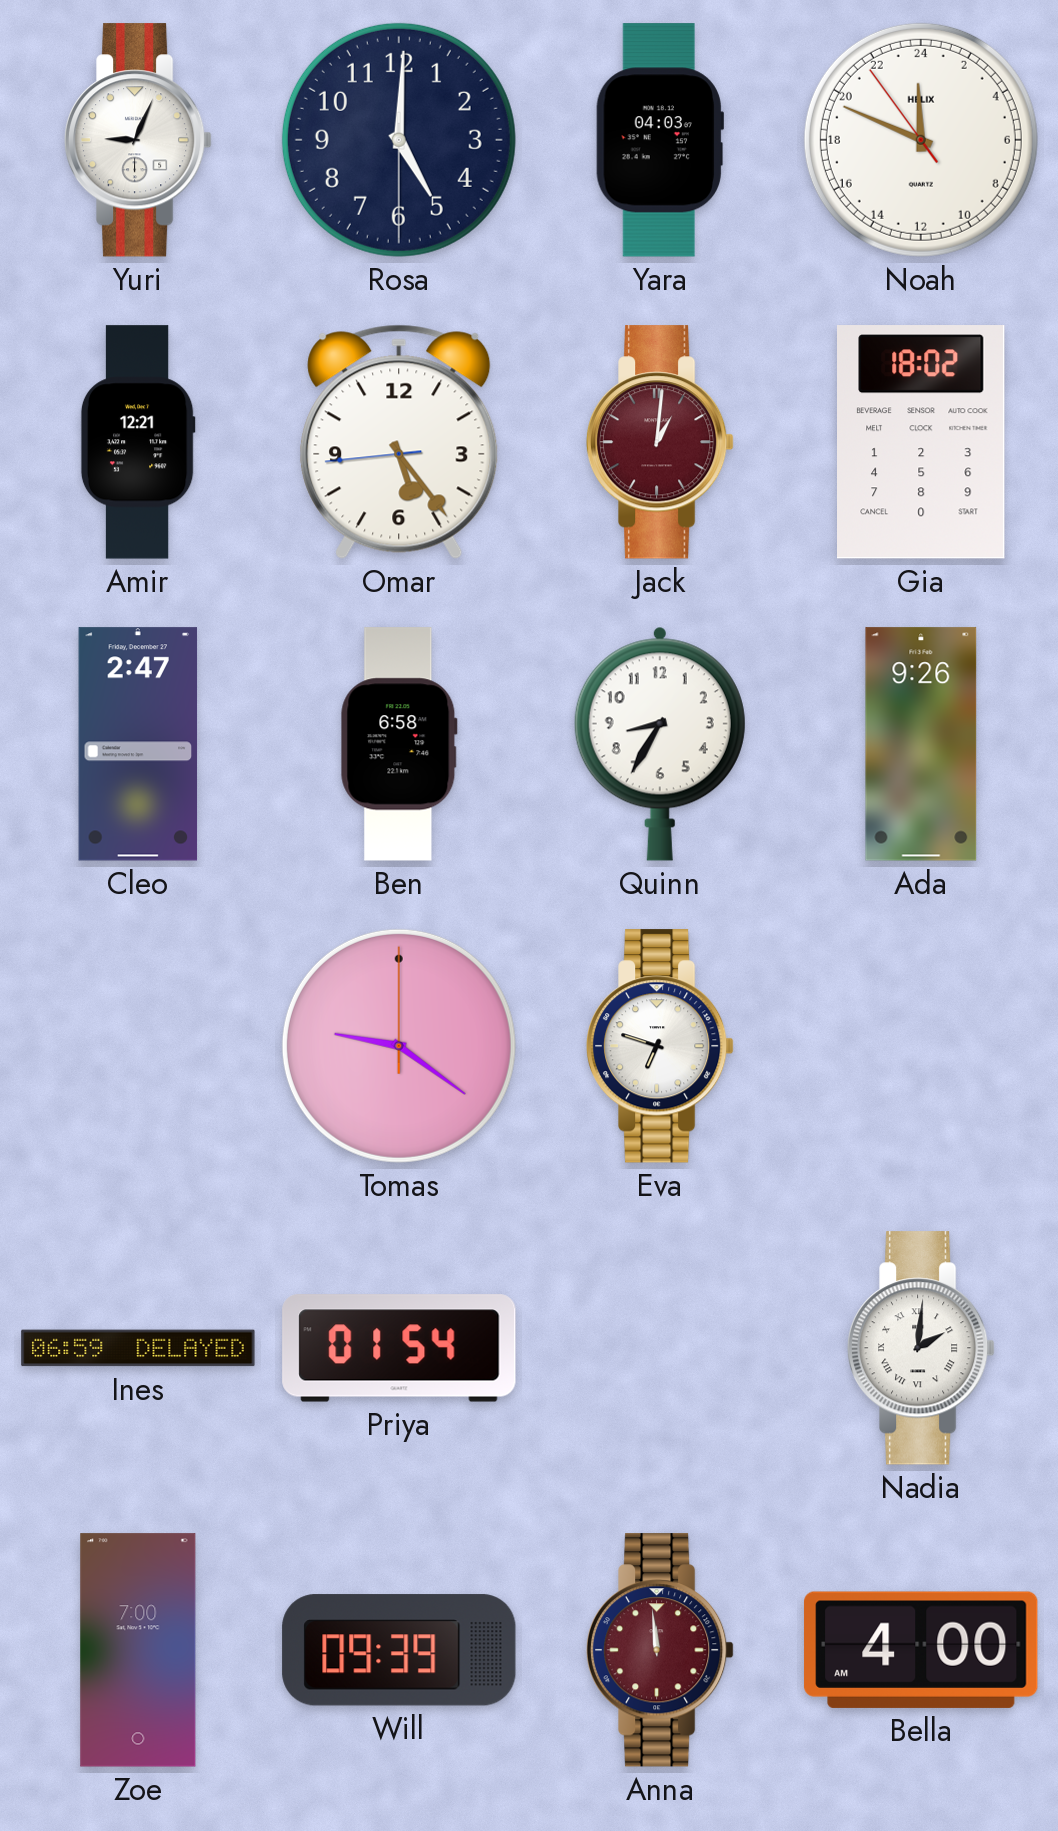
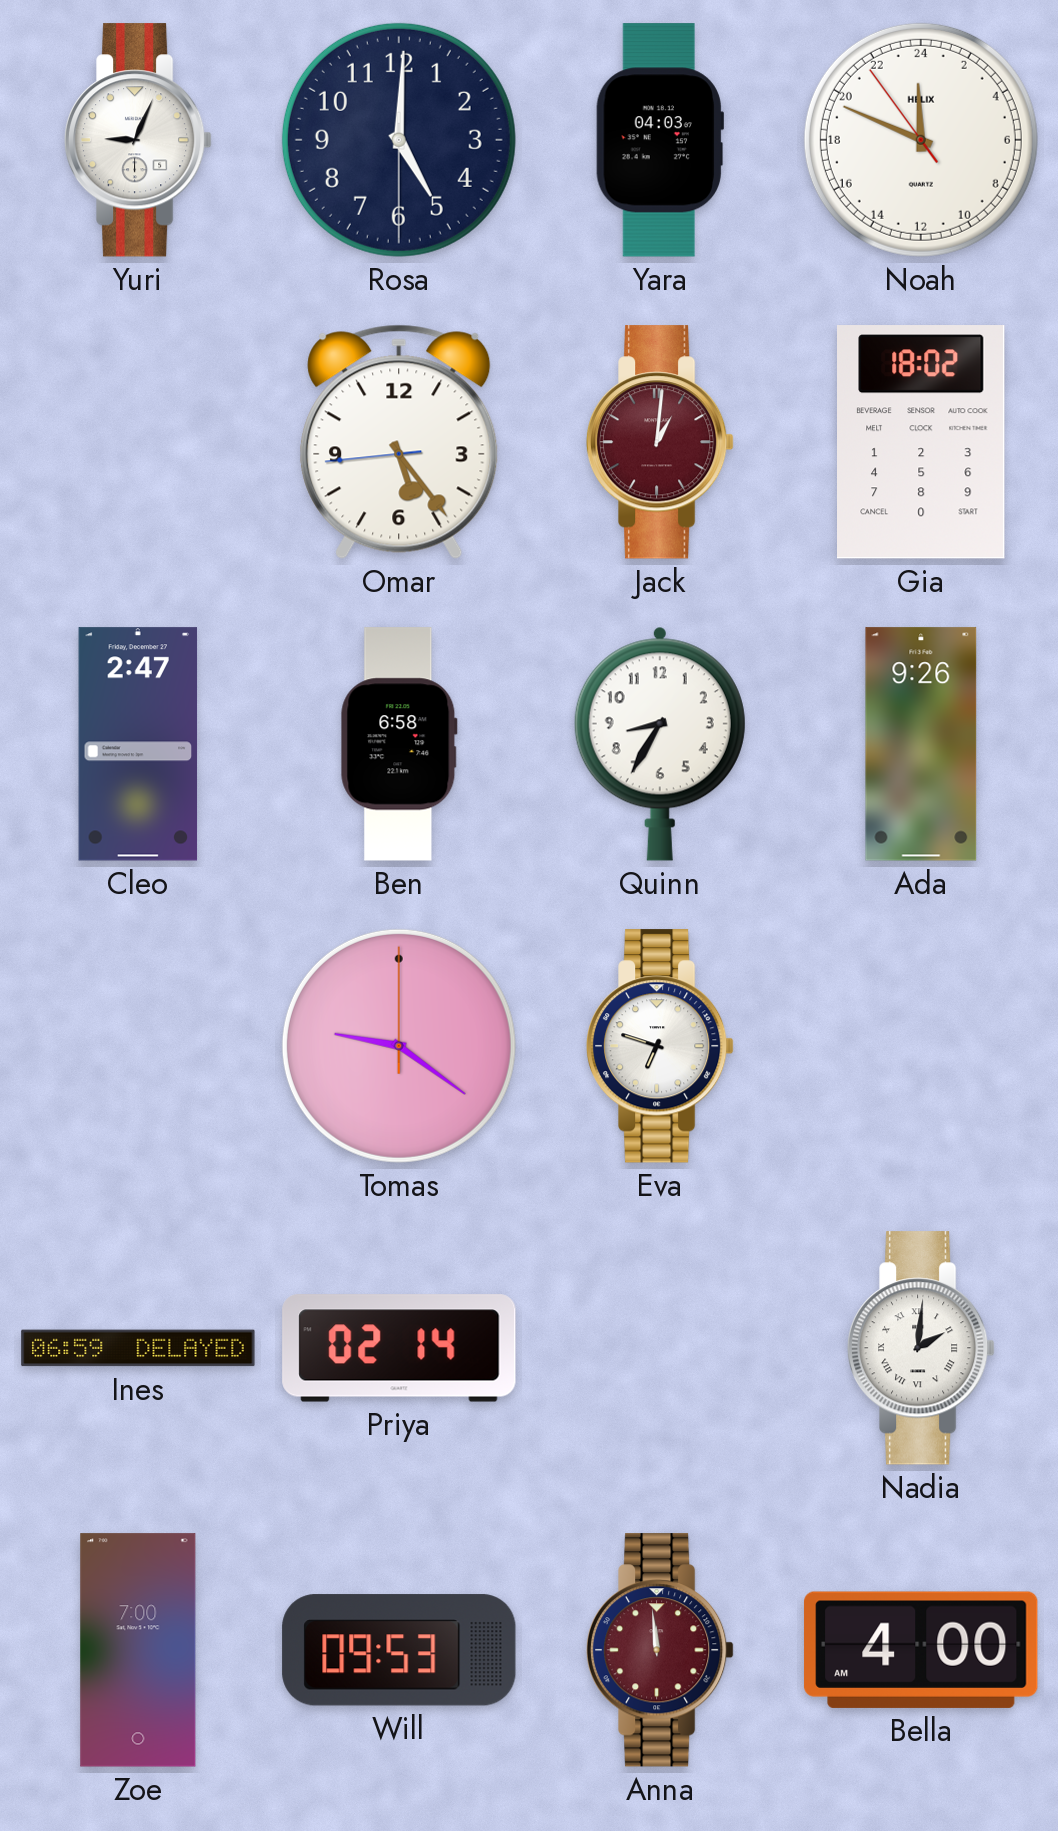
Amir: 12:21 -> none
Priya: 01:54 -> 02:14
Will: 09:39 -> 09:53
